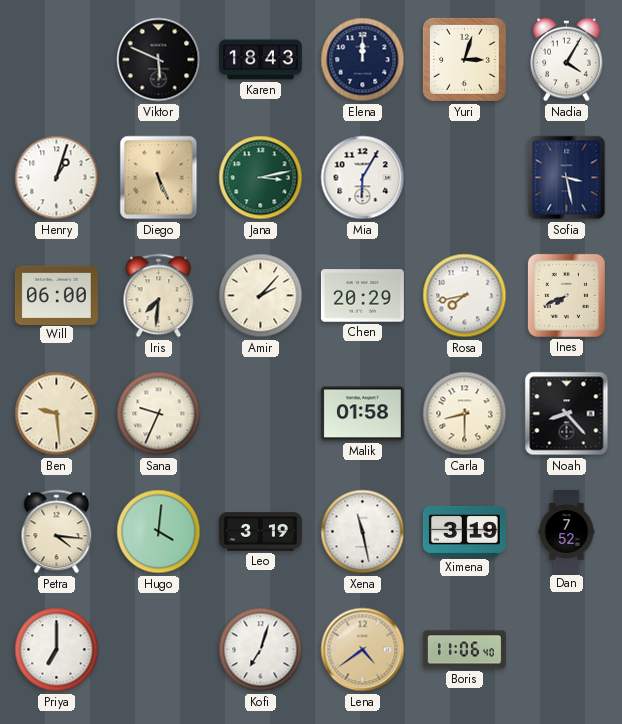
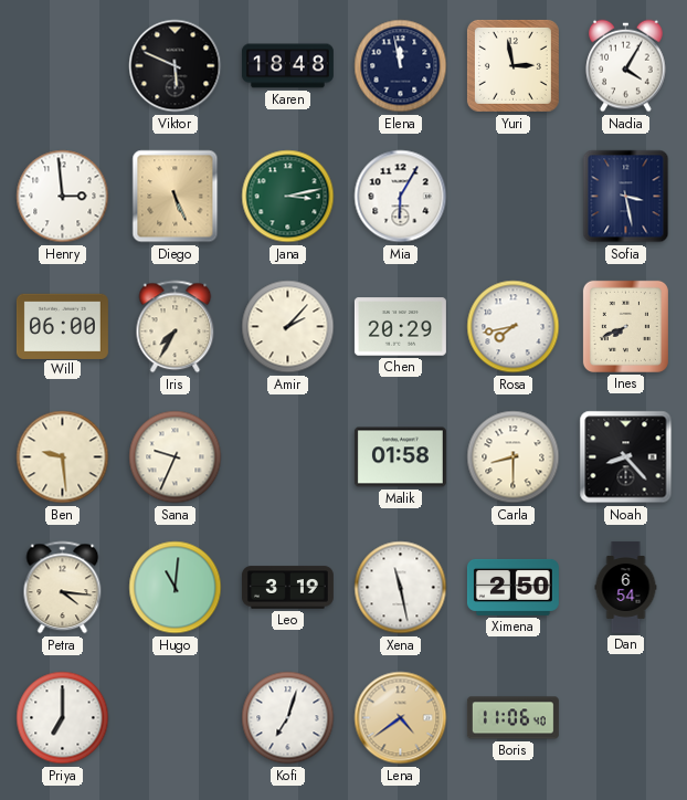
Karen: 18:43 -> 18:48
Elena: 12:00 -> 11:58
Yuri: 3:03 -> 2:58
Henry: 1:03 -> 2:59
Iris: 7:31 -> 7:35
Hugo: 4:01 -> 11:01
Ximena: 3:19 -> 2:50
Dan: 7:52 -> 6:54
